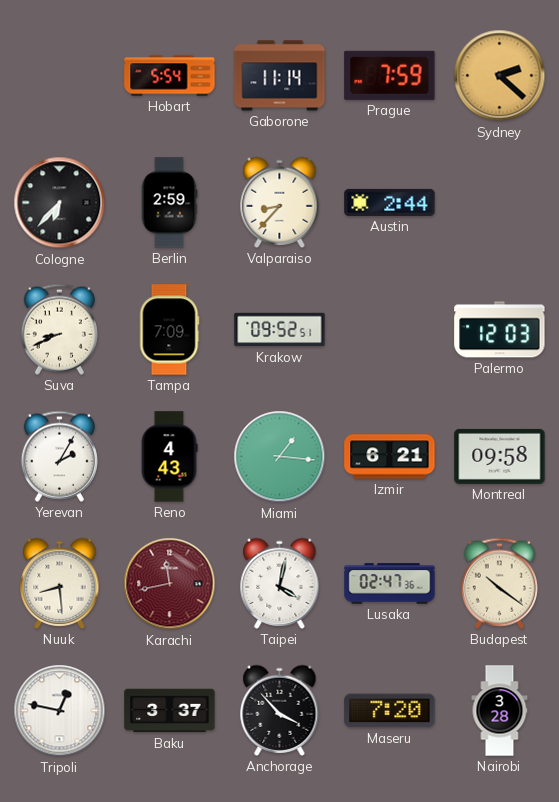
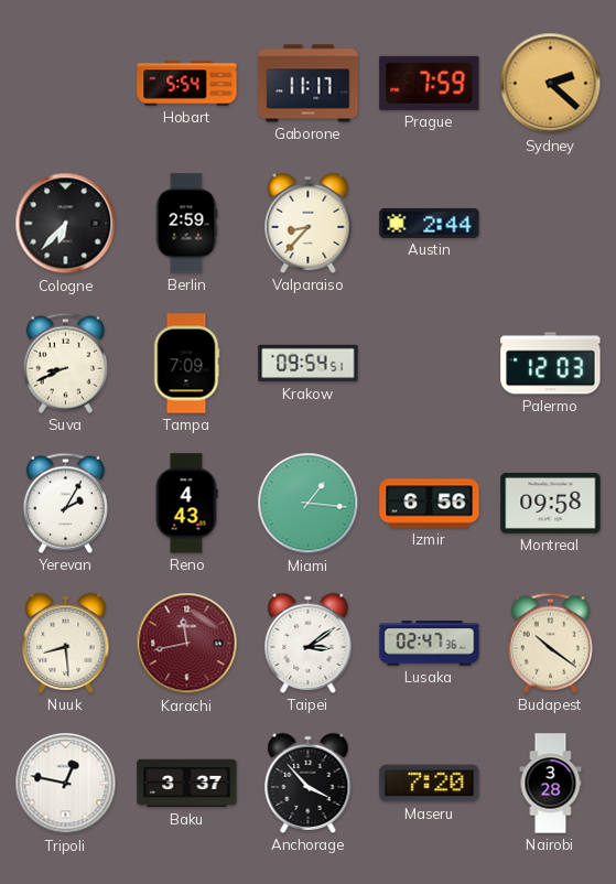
Gaborone: 11:14 -> 11:17
Krakow: 09:52 -> 09:54
Izmir: 6:21 -> 6:56
Taipei: 4:02 -> 3:09
